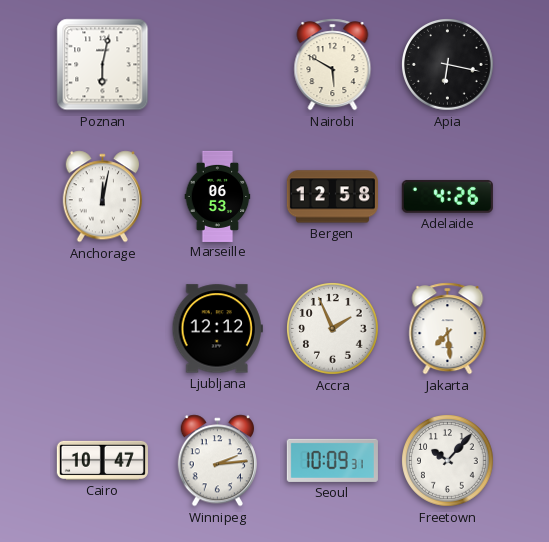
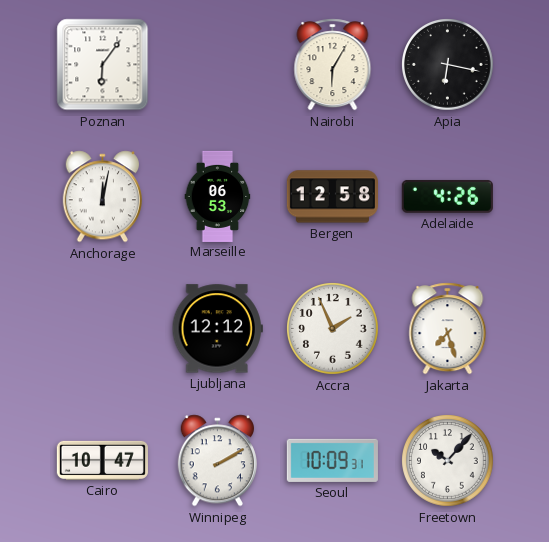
Poznan: 6:02 -> 6:06
Nairobi: 5:50 -> 6:05
Jakarta: 7:29 -> 7:27
Winnipeg: 2:14 -> 2:10
